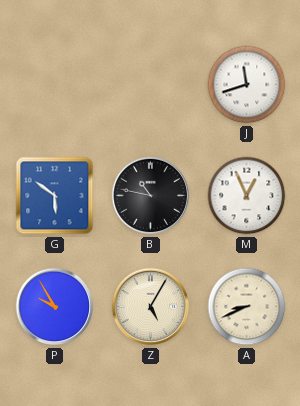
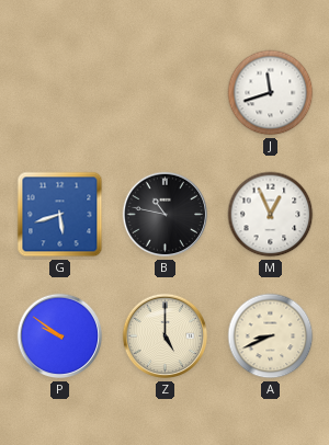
G: 5:51 -> 5:42
P: 9:55 -> 9:51
Z: 5:05 -> 5:00
